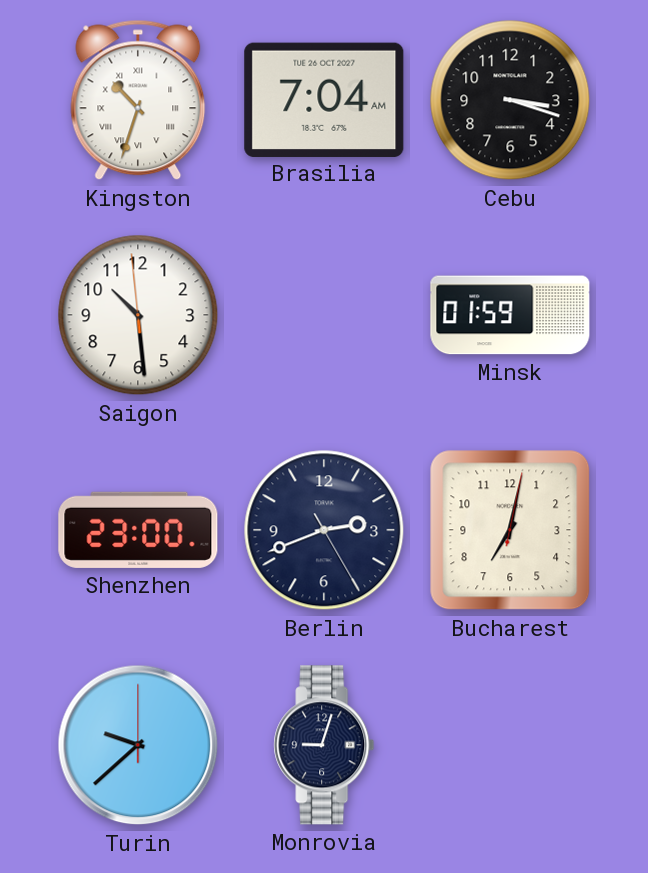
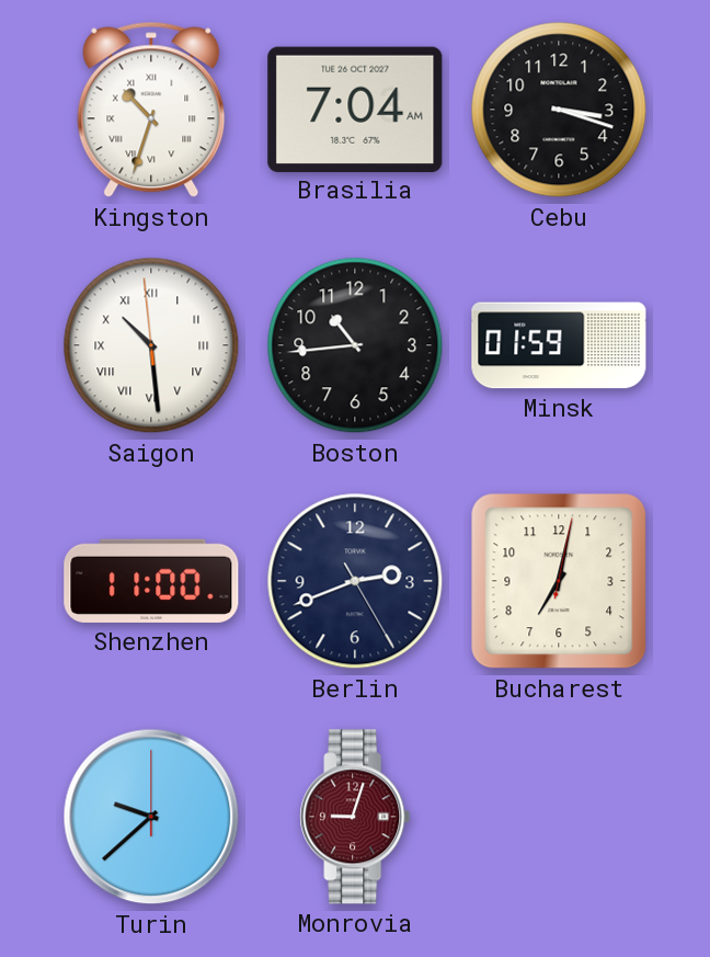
Saigon numerals: Arabic -> Roman
Boston: none -> 10:44
Shenzhen: 23:00 -> 11:00
Monrovia dial: navy -> burgundy
